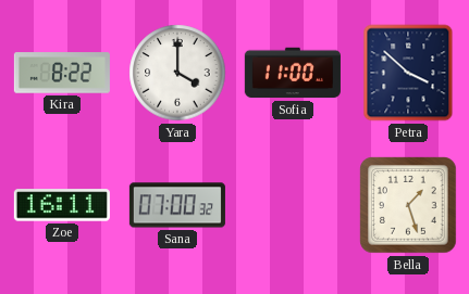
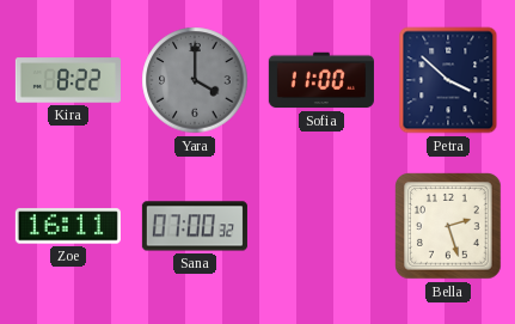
Yara dial: white -> grey
Bella: 1:27 -> 2:27
